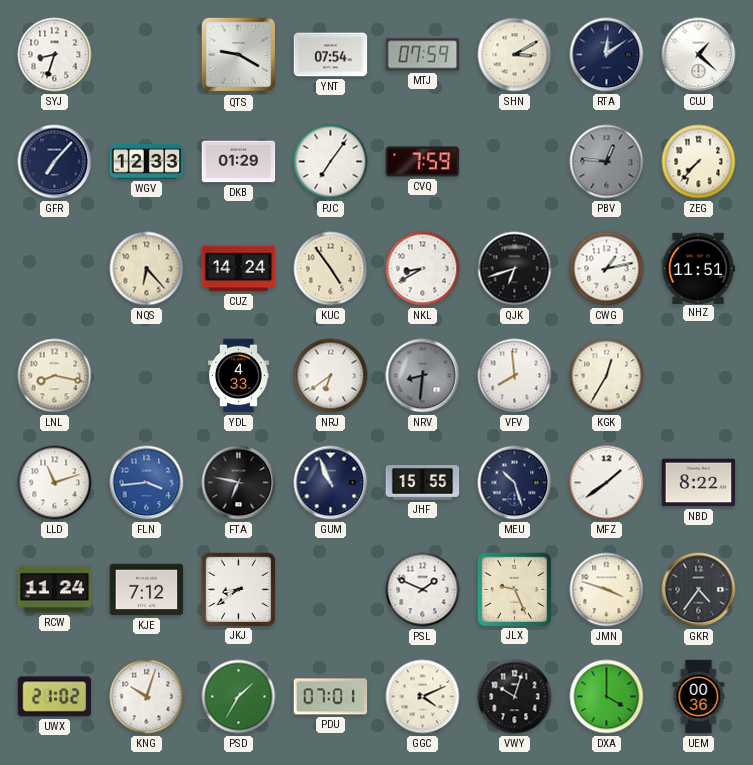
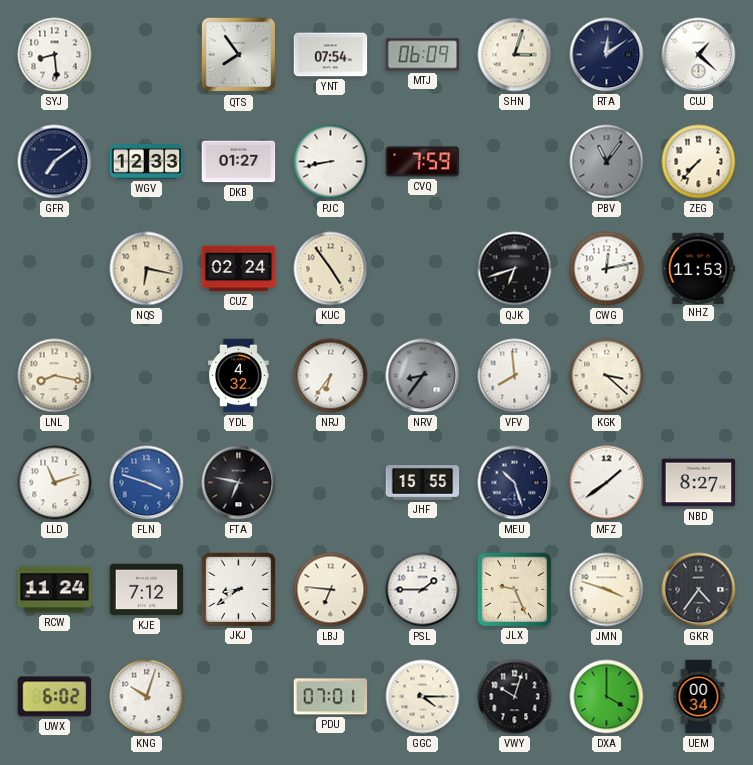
SYJ: 8:33 -> 8:29
QTS: 9:20 -> 7:54
MTJ: 07:59 -> 06:09
SHN: 3:10 -> 3:03
GFR: 7:07 -> 7:09
DKB: 01:29 -> 01:27
PJC: 7:06 -> 8:43
PBV: 12:46 -> 11:06
NQS: 6:23 -> 6:17
CUZ: 14:24 -> 02:24
NKL: 8:40 -> none
CWG: 1:13 -> 12:13
NHZ: 11:51 -> 11:53
YDL: 4:33 -> 4:32
NRJ: 6:39 -> 6:36
NRV: 8:31 -> 8:36
KGK: 12:35 -> 3:22
FLN: 3:44 -> 3:48
GUM: 10:56 -> none
NBD: 8:22 -> 8:27
LBJ: none -> 6:46
PSL: 1:49 -> 1:45
UWX: 21:02 -> 6:02
PSD: 1:35 -> none
GGC: 4:11 -> 4:15
UEM: 00:36 -> 00:34
